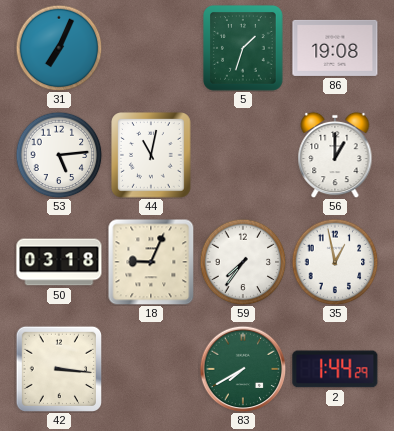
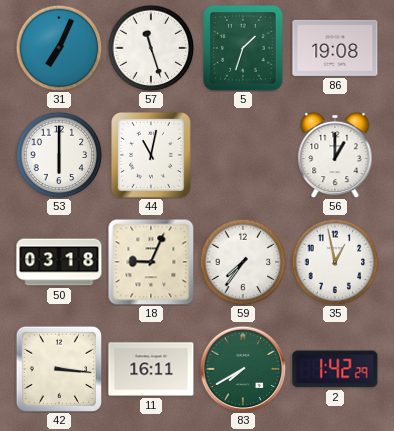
57: none -> 11:27
53: 5:14 -> 6:00
11: none -> 16:11
2: 1:44 -> 1:42
